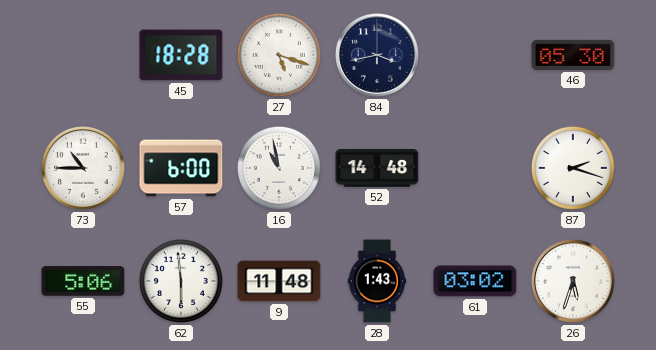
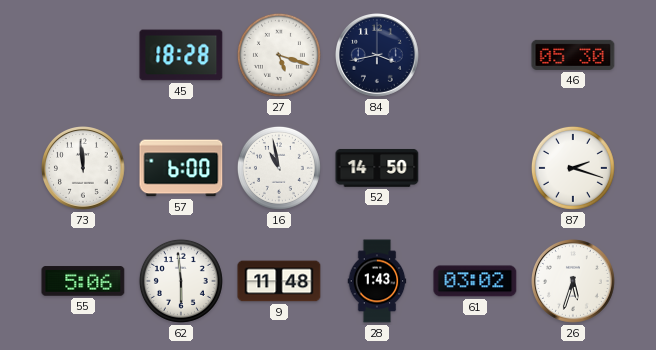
73: 10:45 -> 11:59
52: 14:48 -> 14:50
